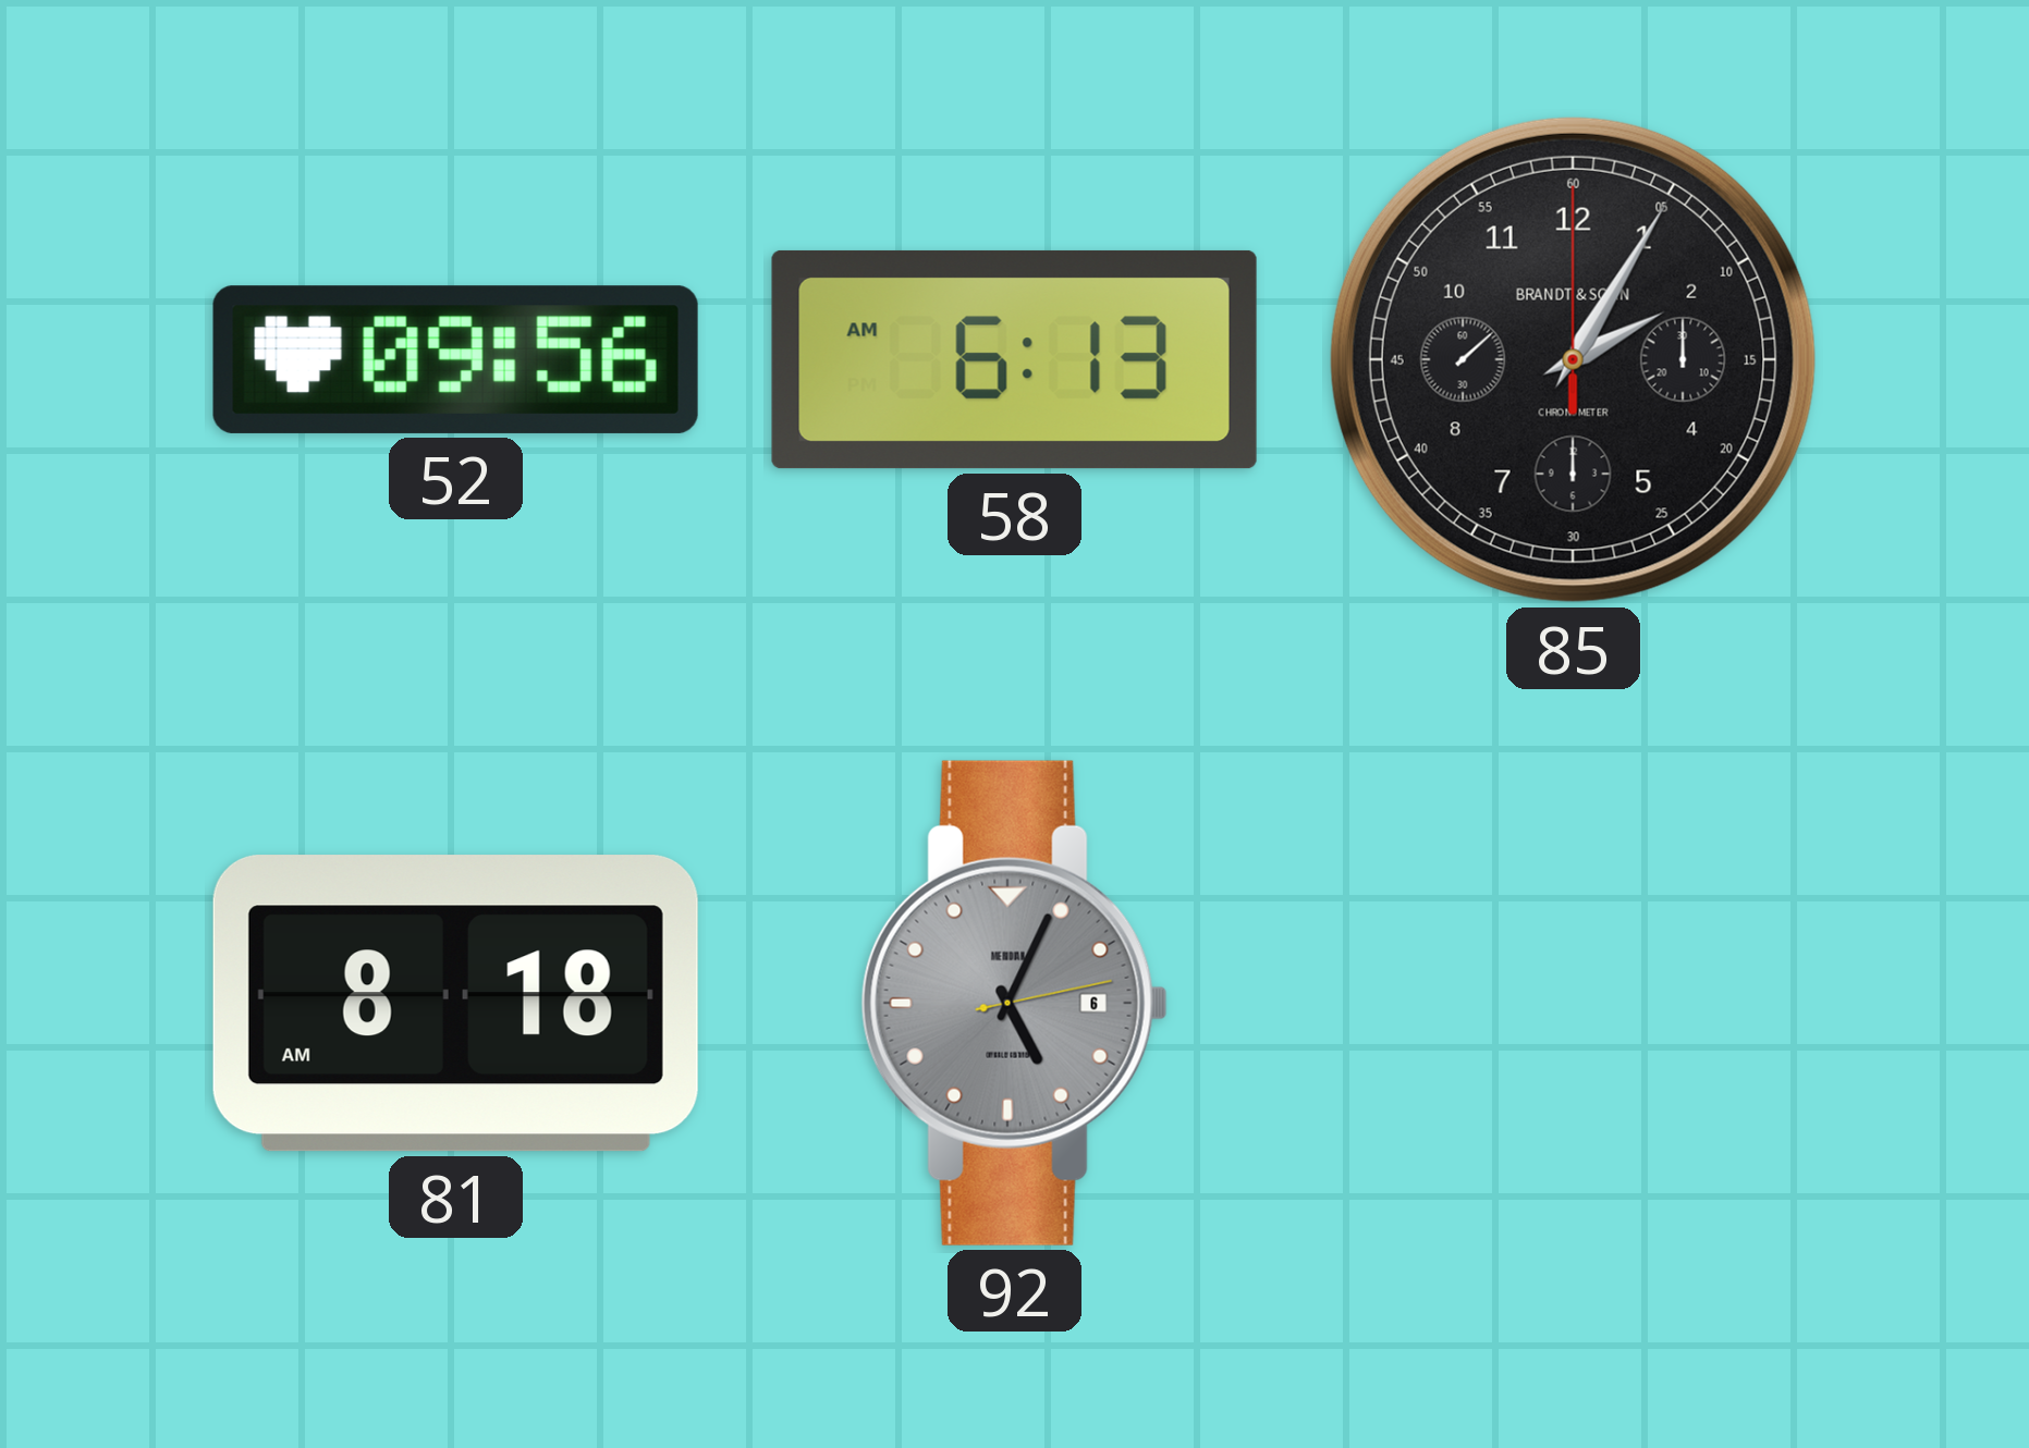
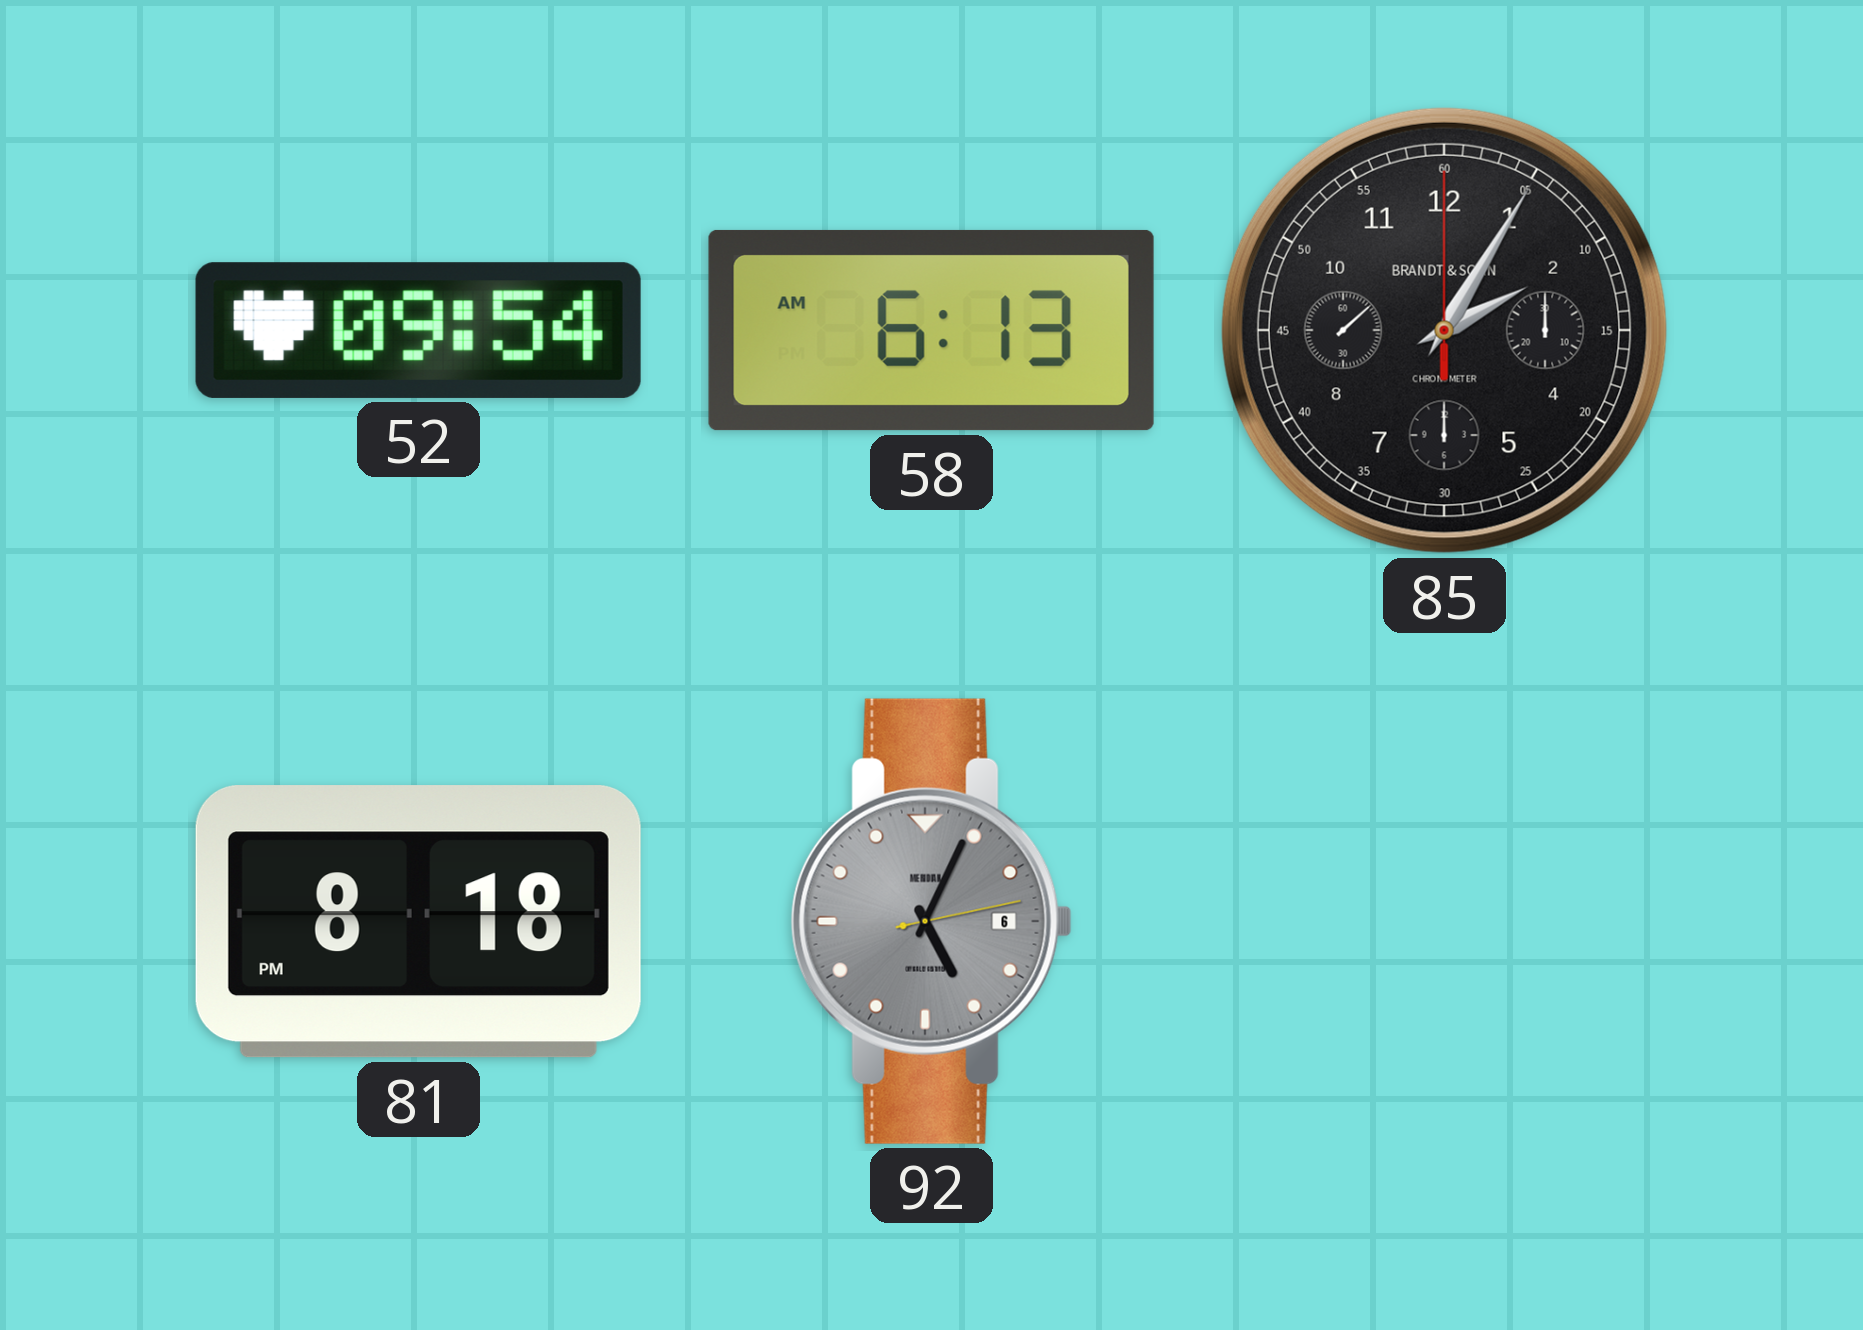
52: 09:56 -> 09:54
81: 8:18 AM -> 8:18 PM
